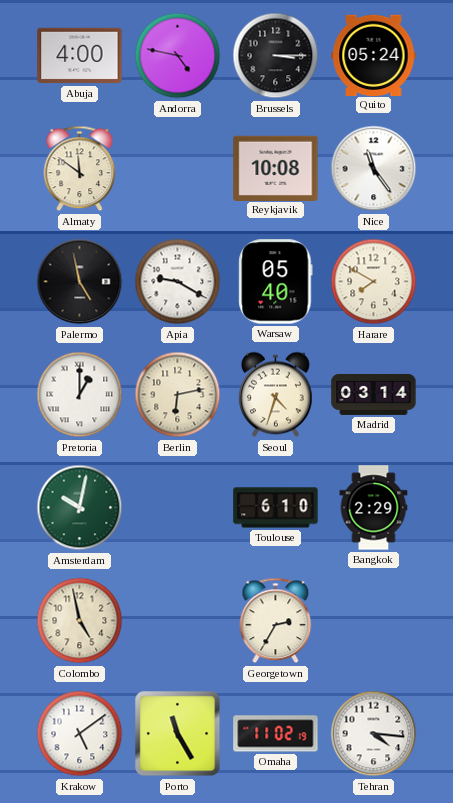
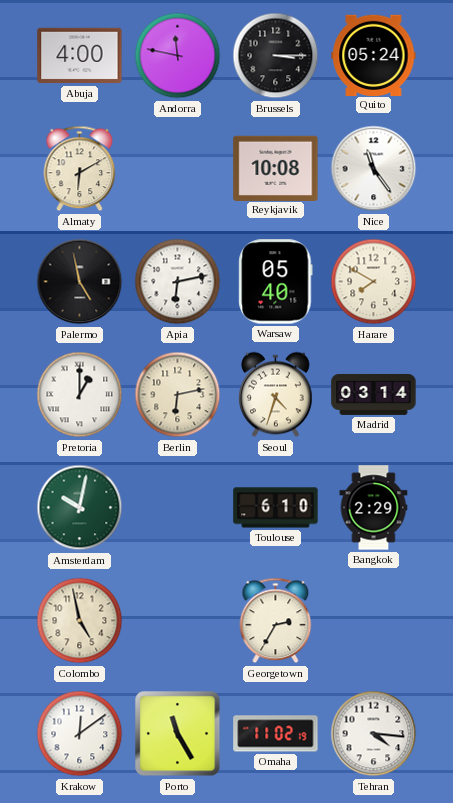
Andorra: 4:47 -> 11:47
Almaty: 11:51 -> 6:10
Apia: 9:20 -> 6:13
Krakow: 5:09 -> 12:09
